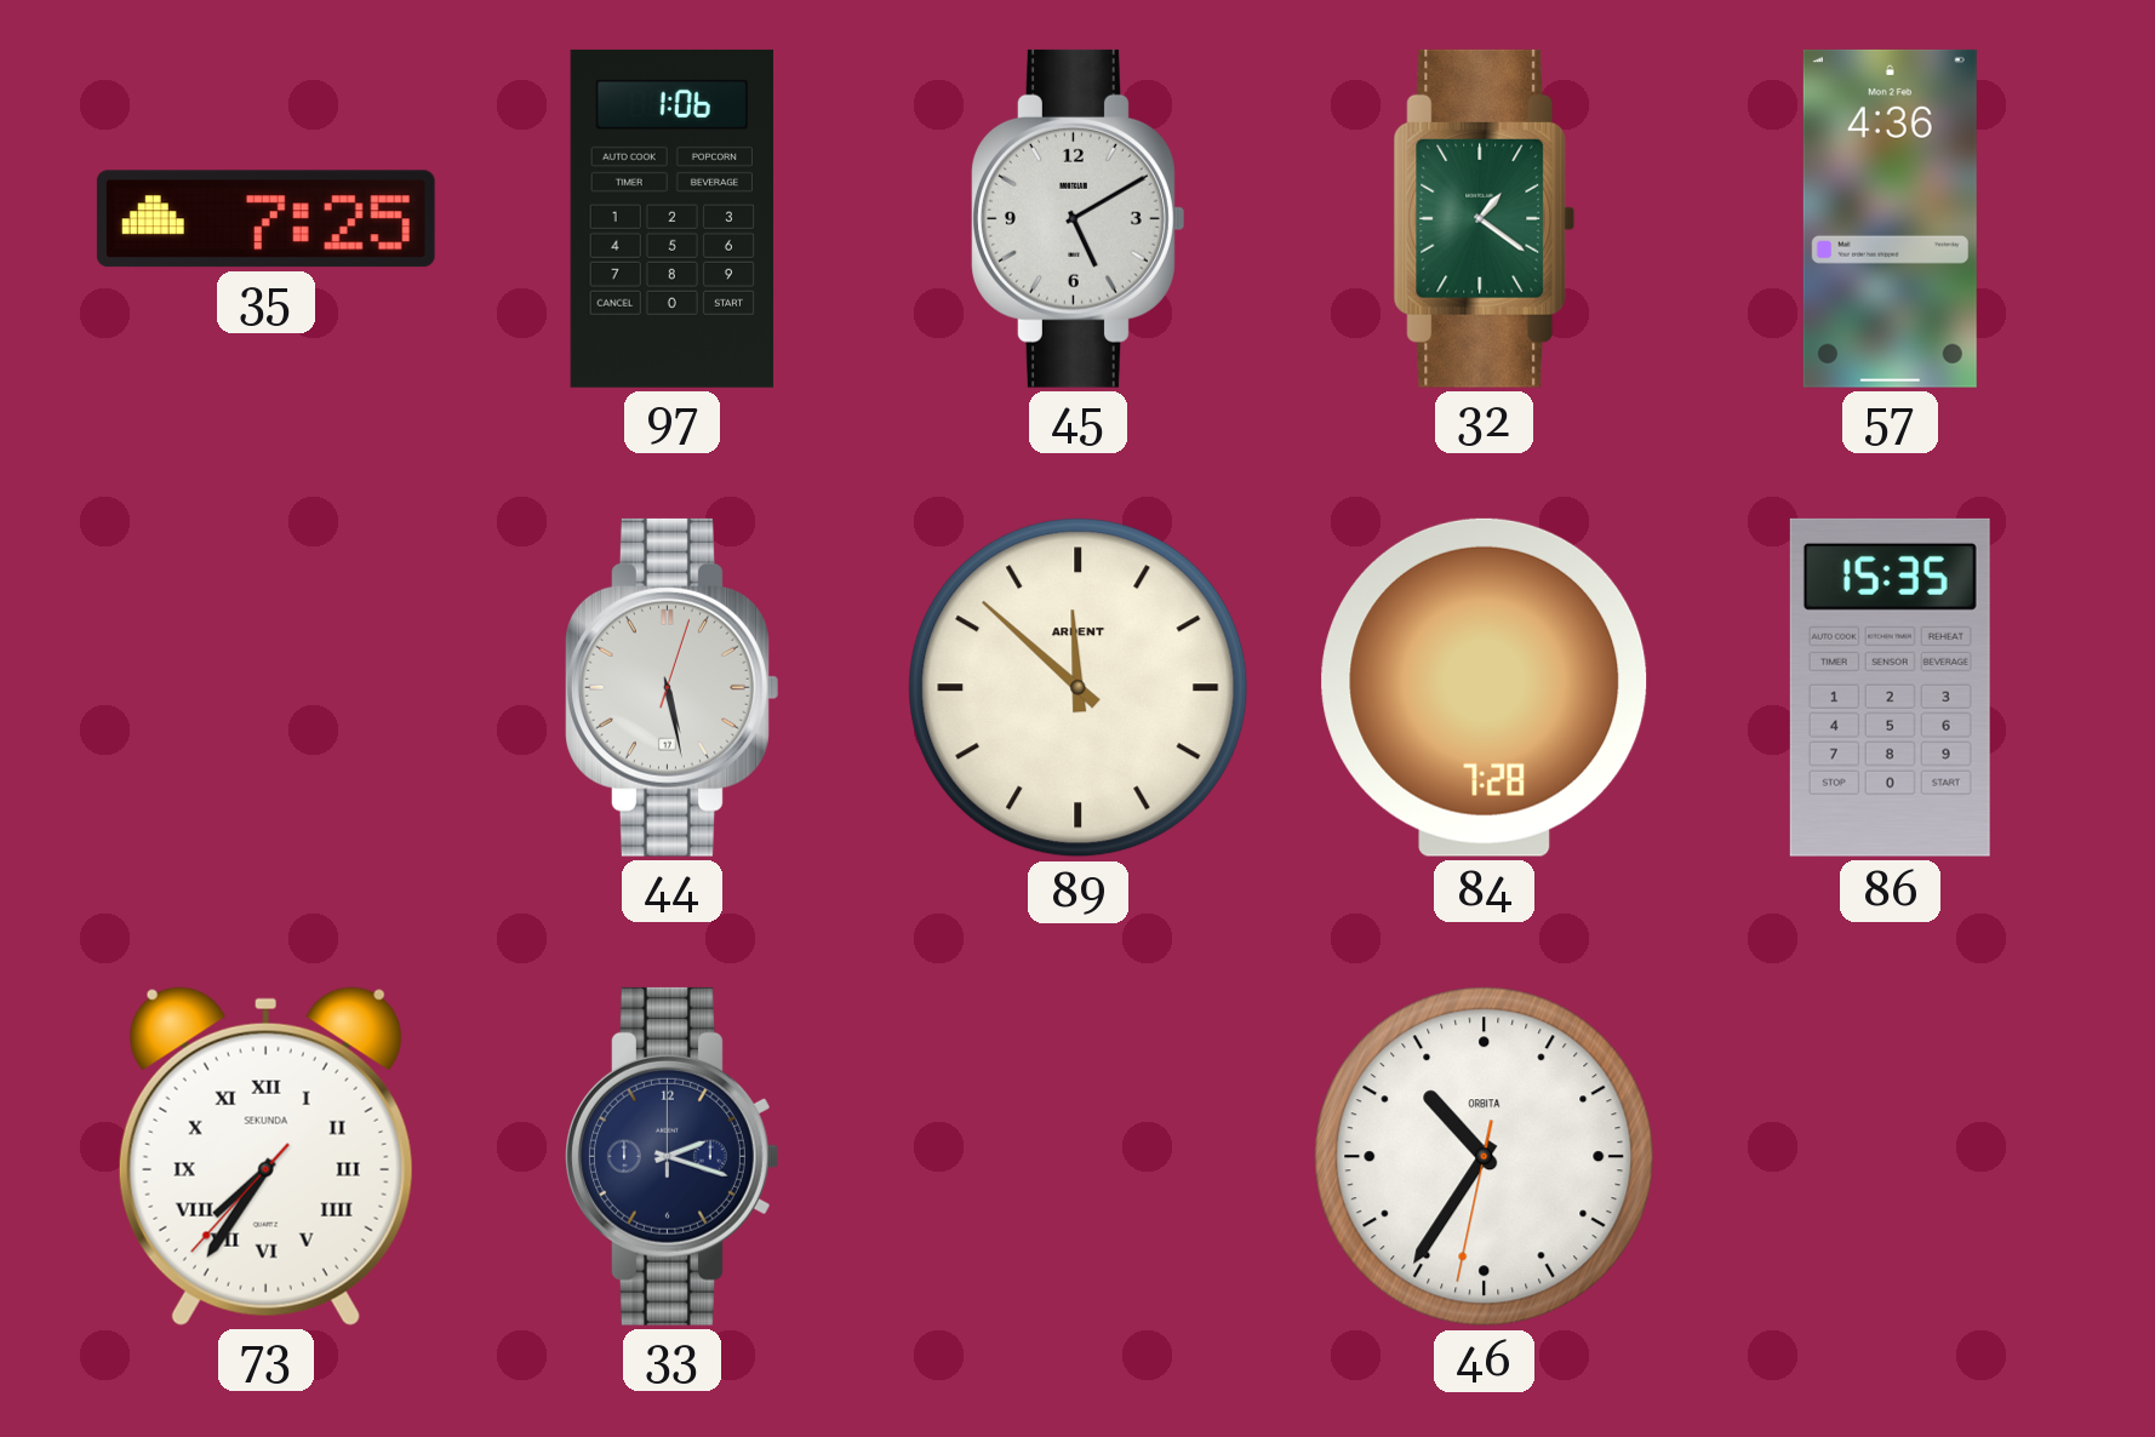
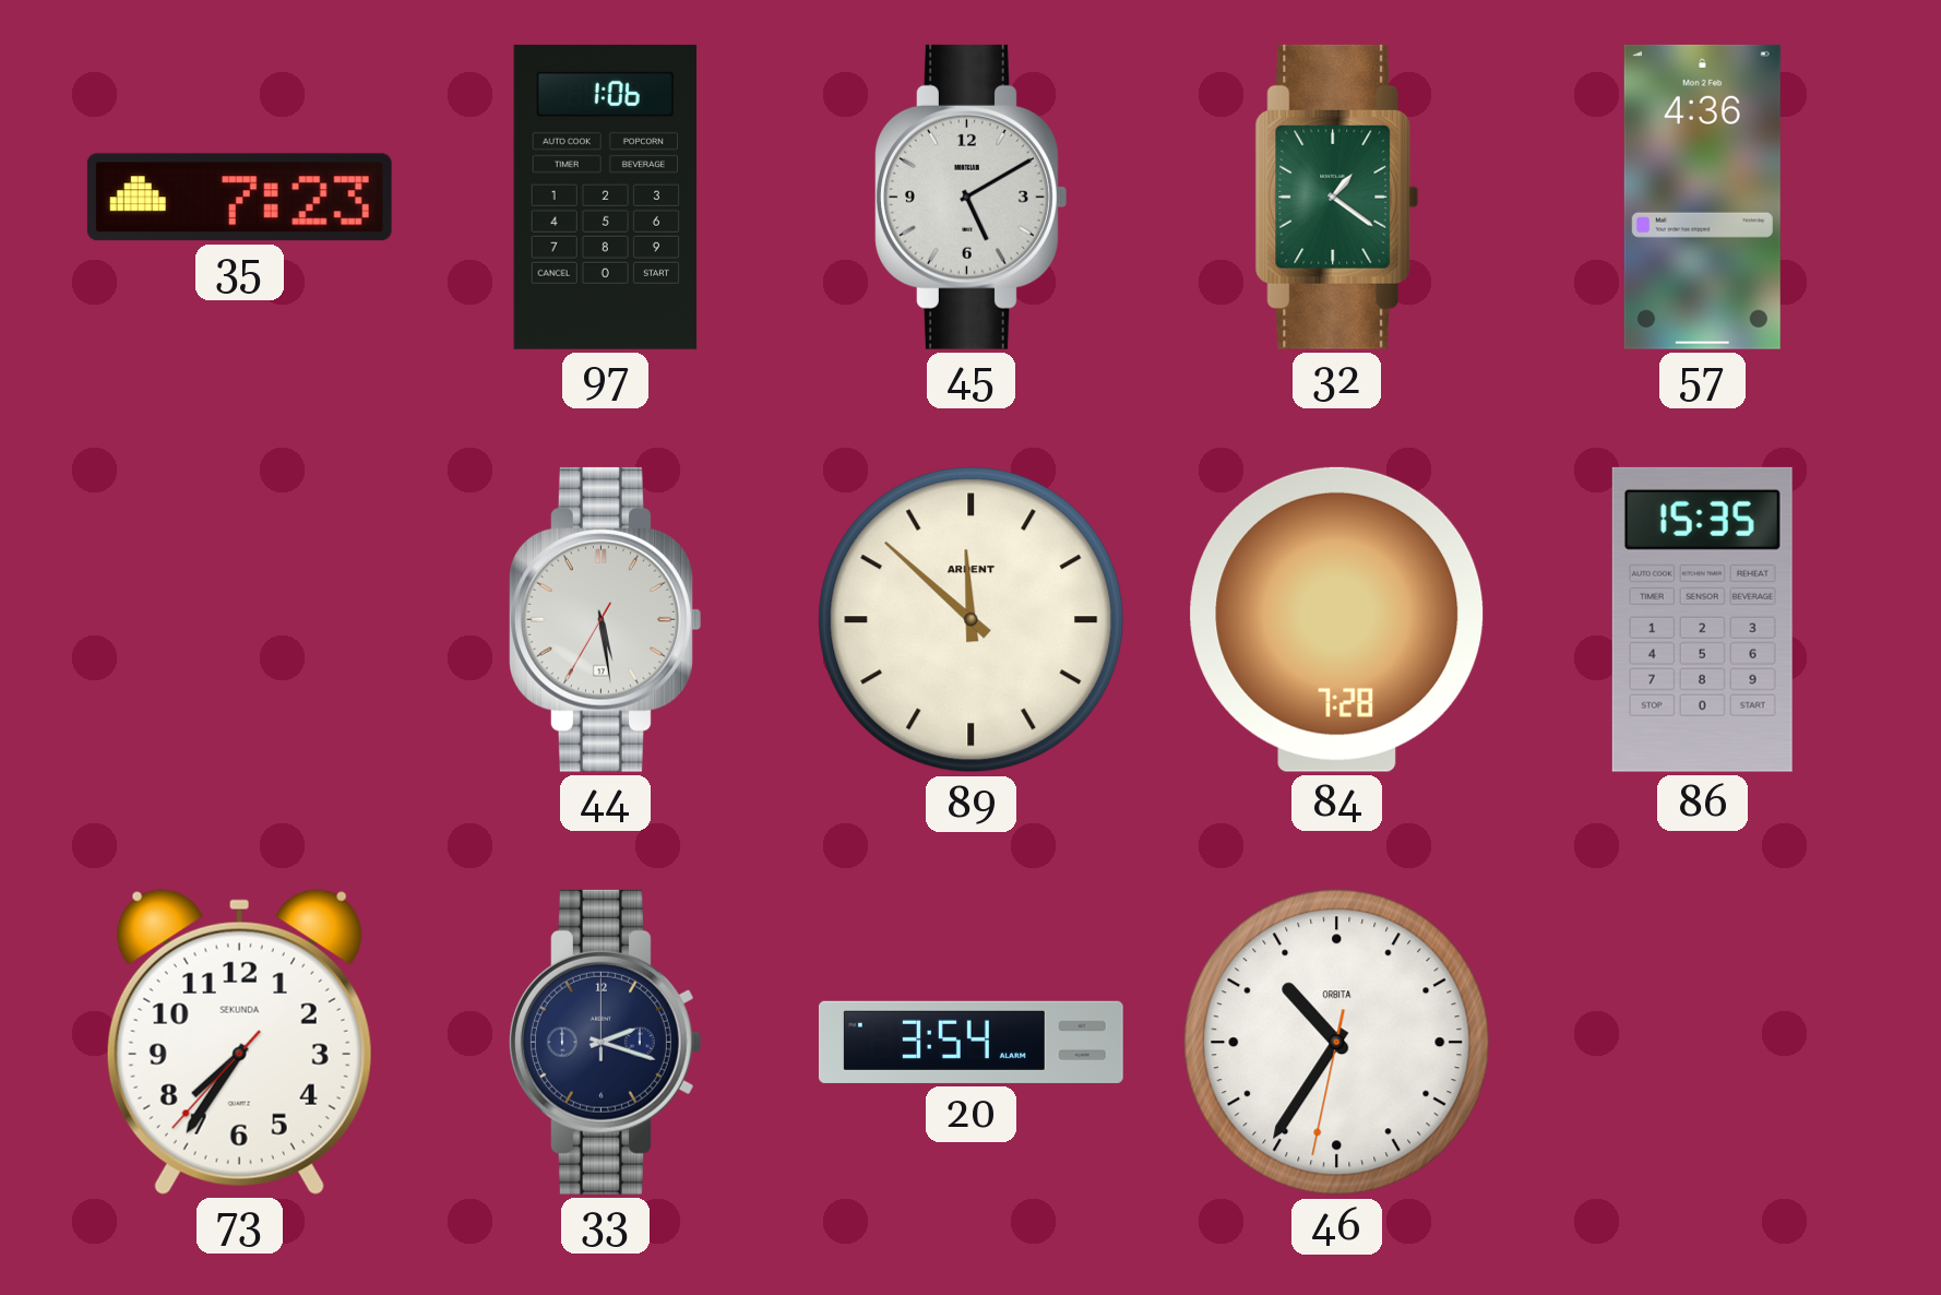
35: 7:25 -> 7:23
44: 5:28:03 -> 5:28:35
73 numerals: Roman -> Arabic
20: none -> 3:54
